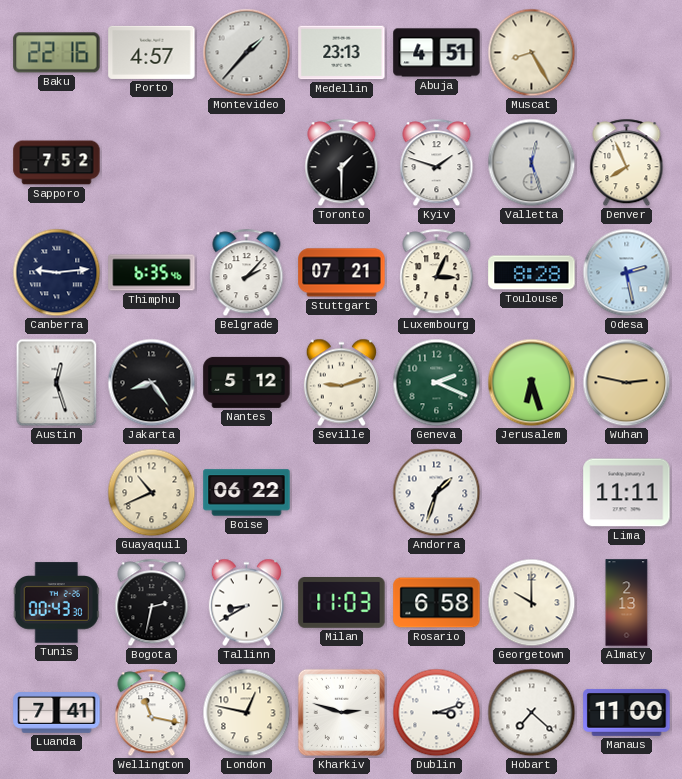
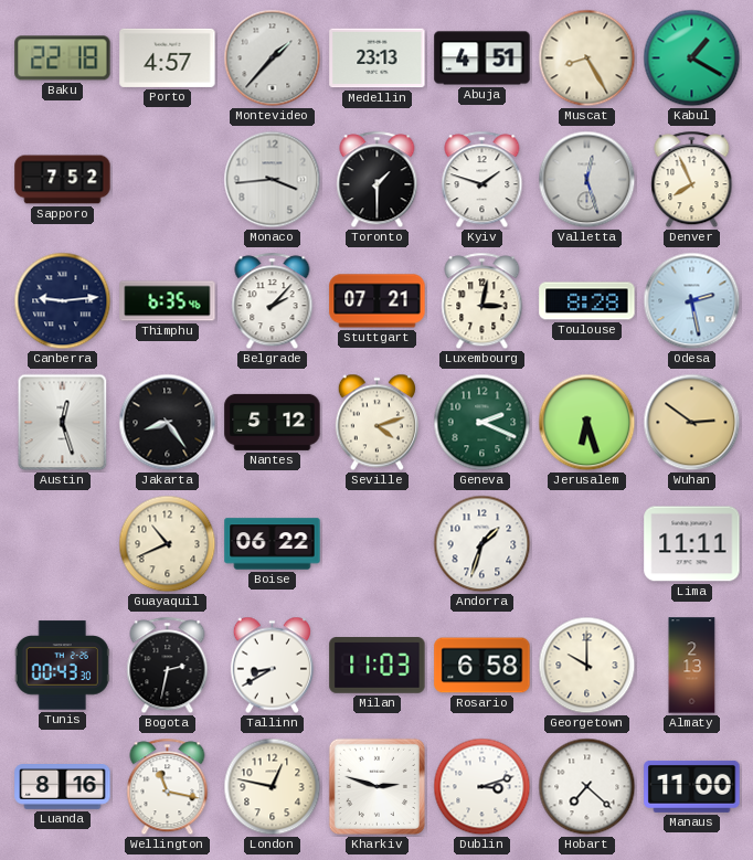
Baku: 22:16 -> 22:18
Kabul: none -> 1:20
Monaco: none -> 3:44
Luxembourg: 3:04 -> 3:02
Seville: 9:12 -> 4:12
Wuhan: 2:47 -> 2:51
Luanda: 7:41 -> 8:16
